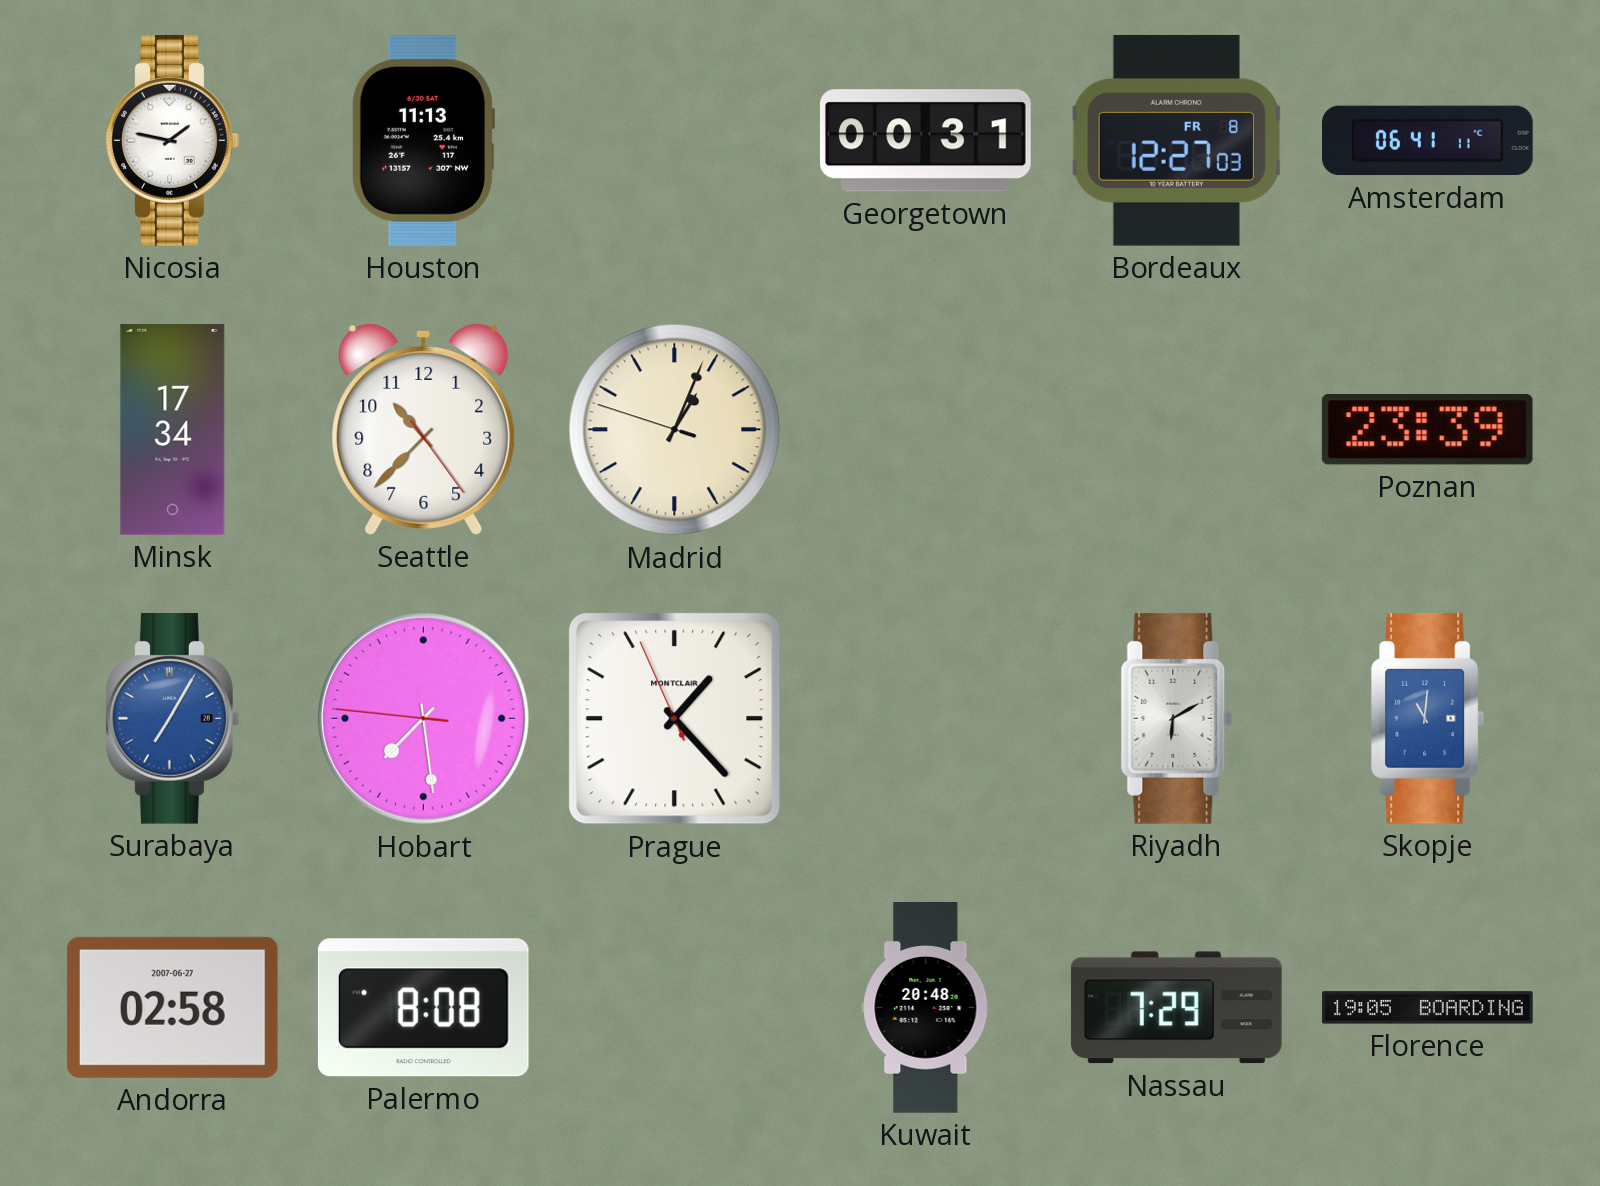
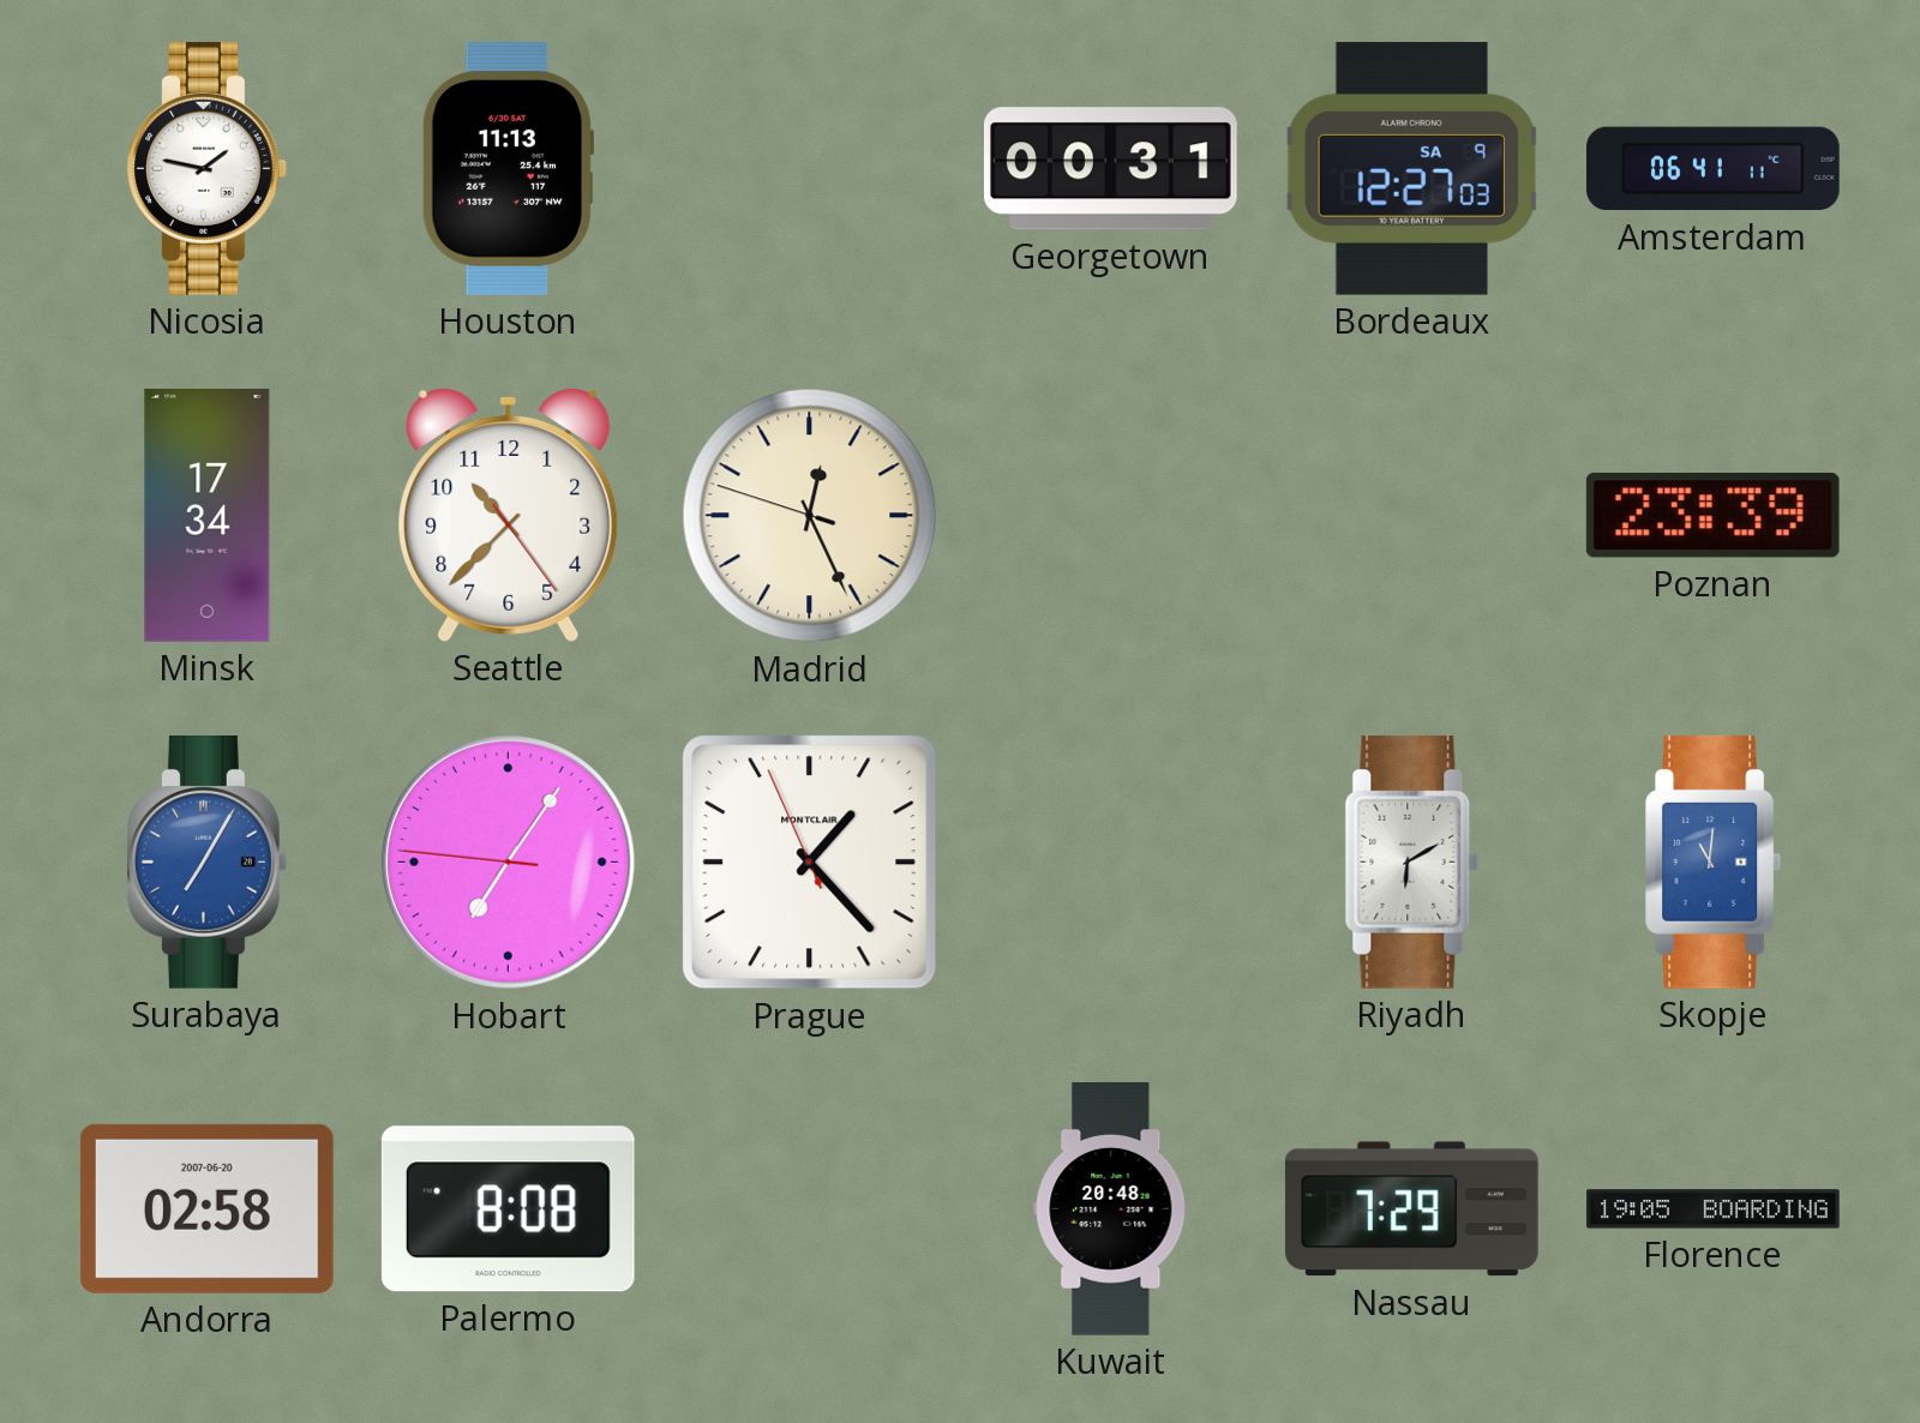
Bordeaux date: FR 8 -> SA 9
Madrid: 1:03 -> 12:25
Hobart: 7:28 -> 7:05
Andorra date: 2007-06-27 -> 2007-06-20
